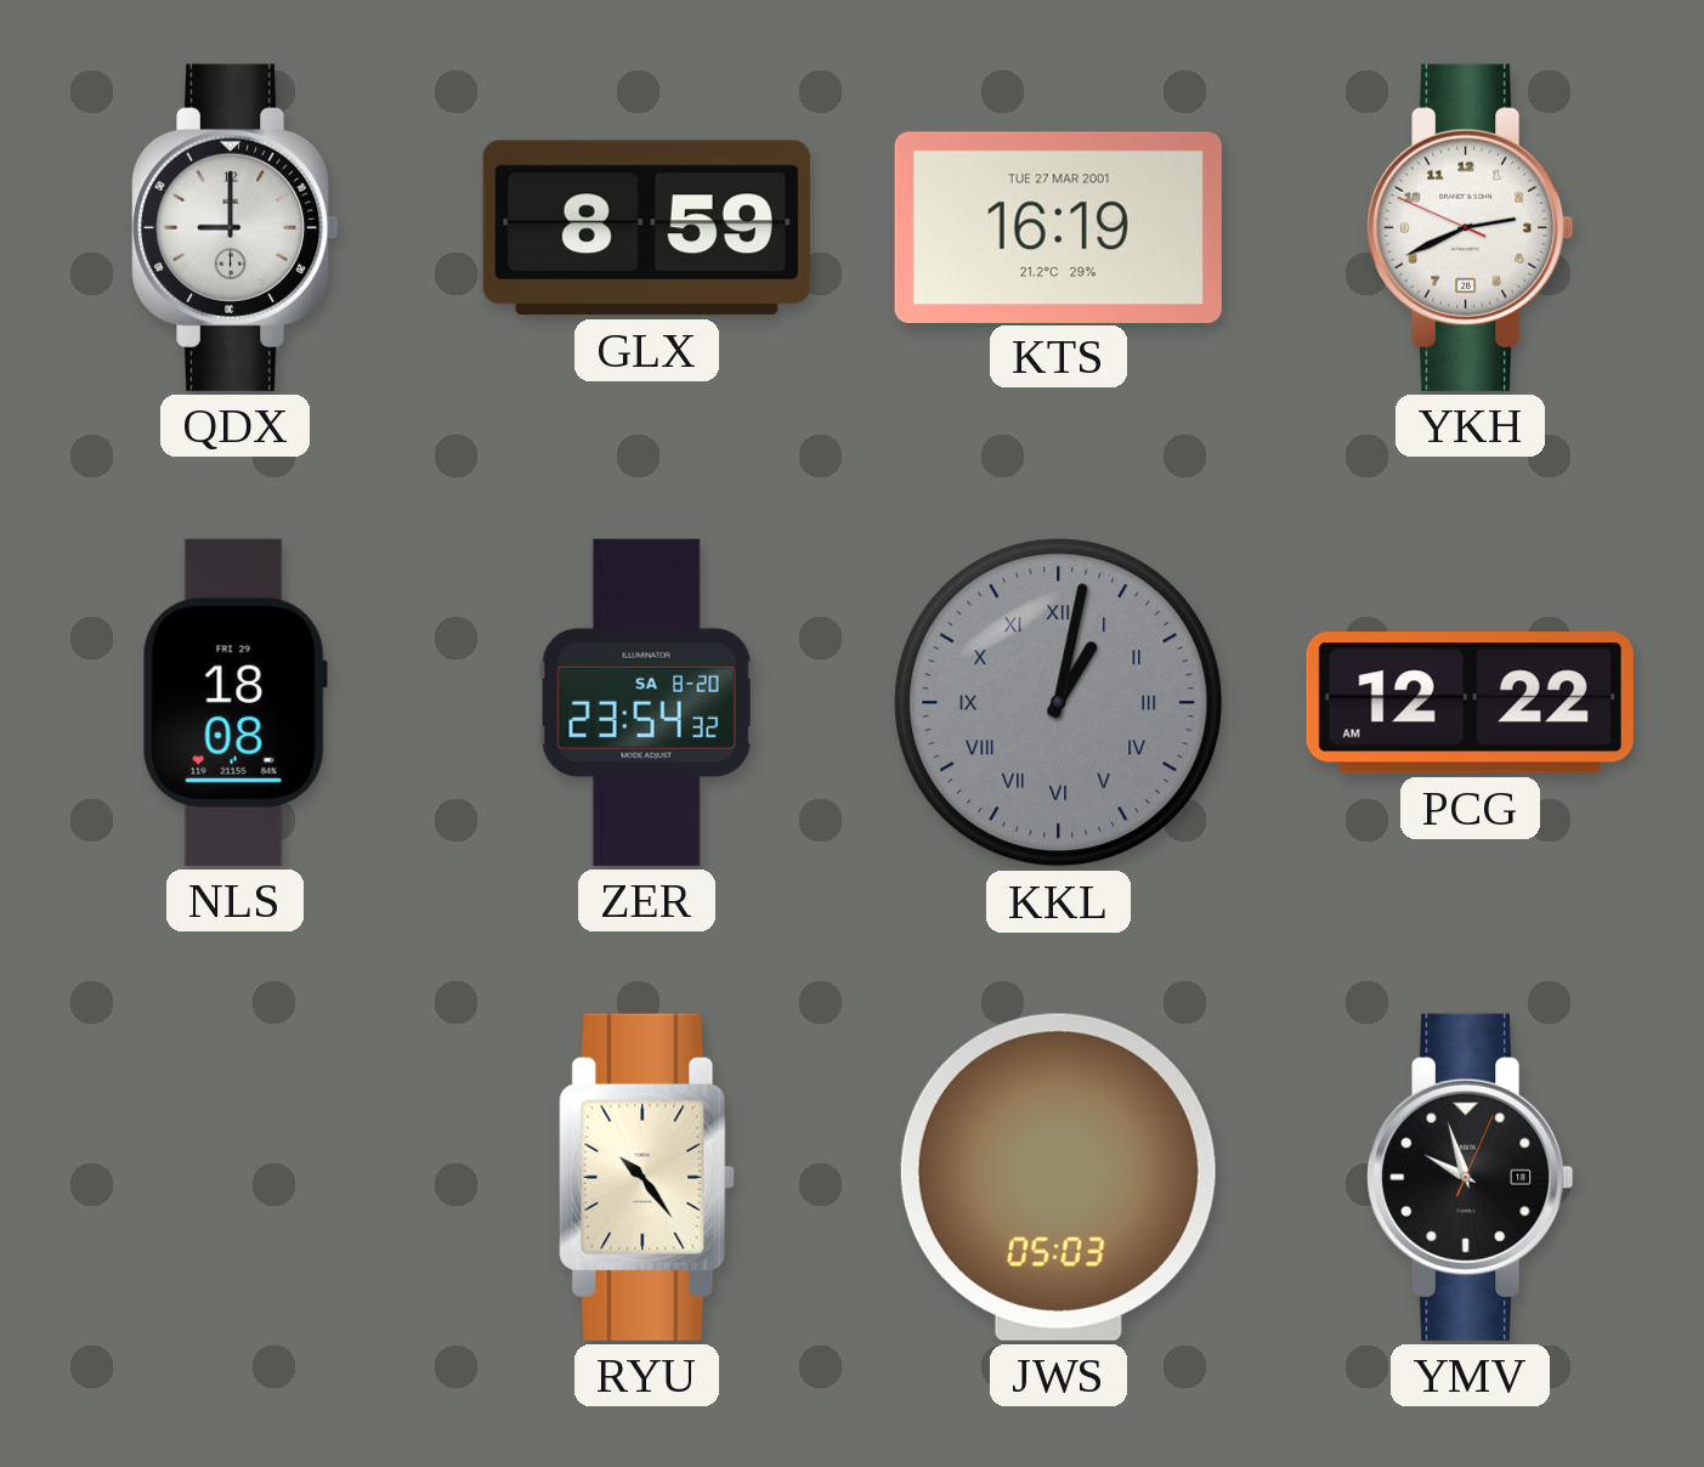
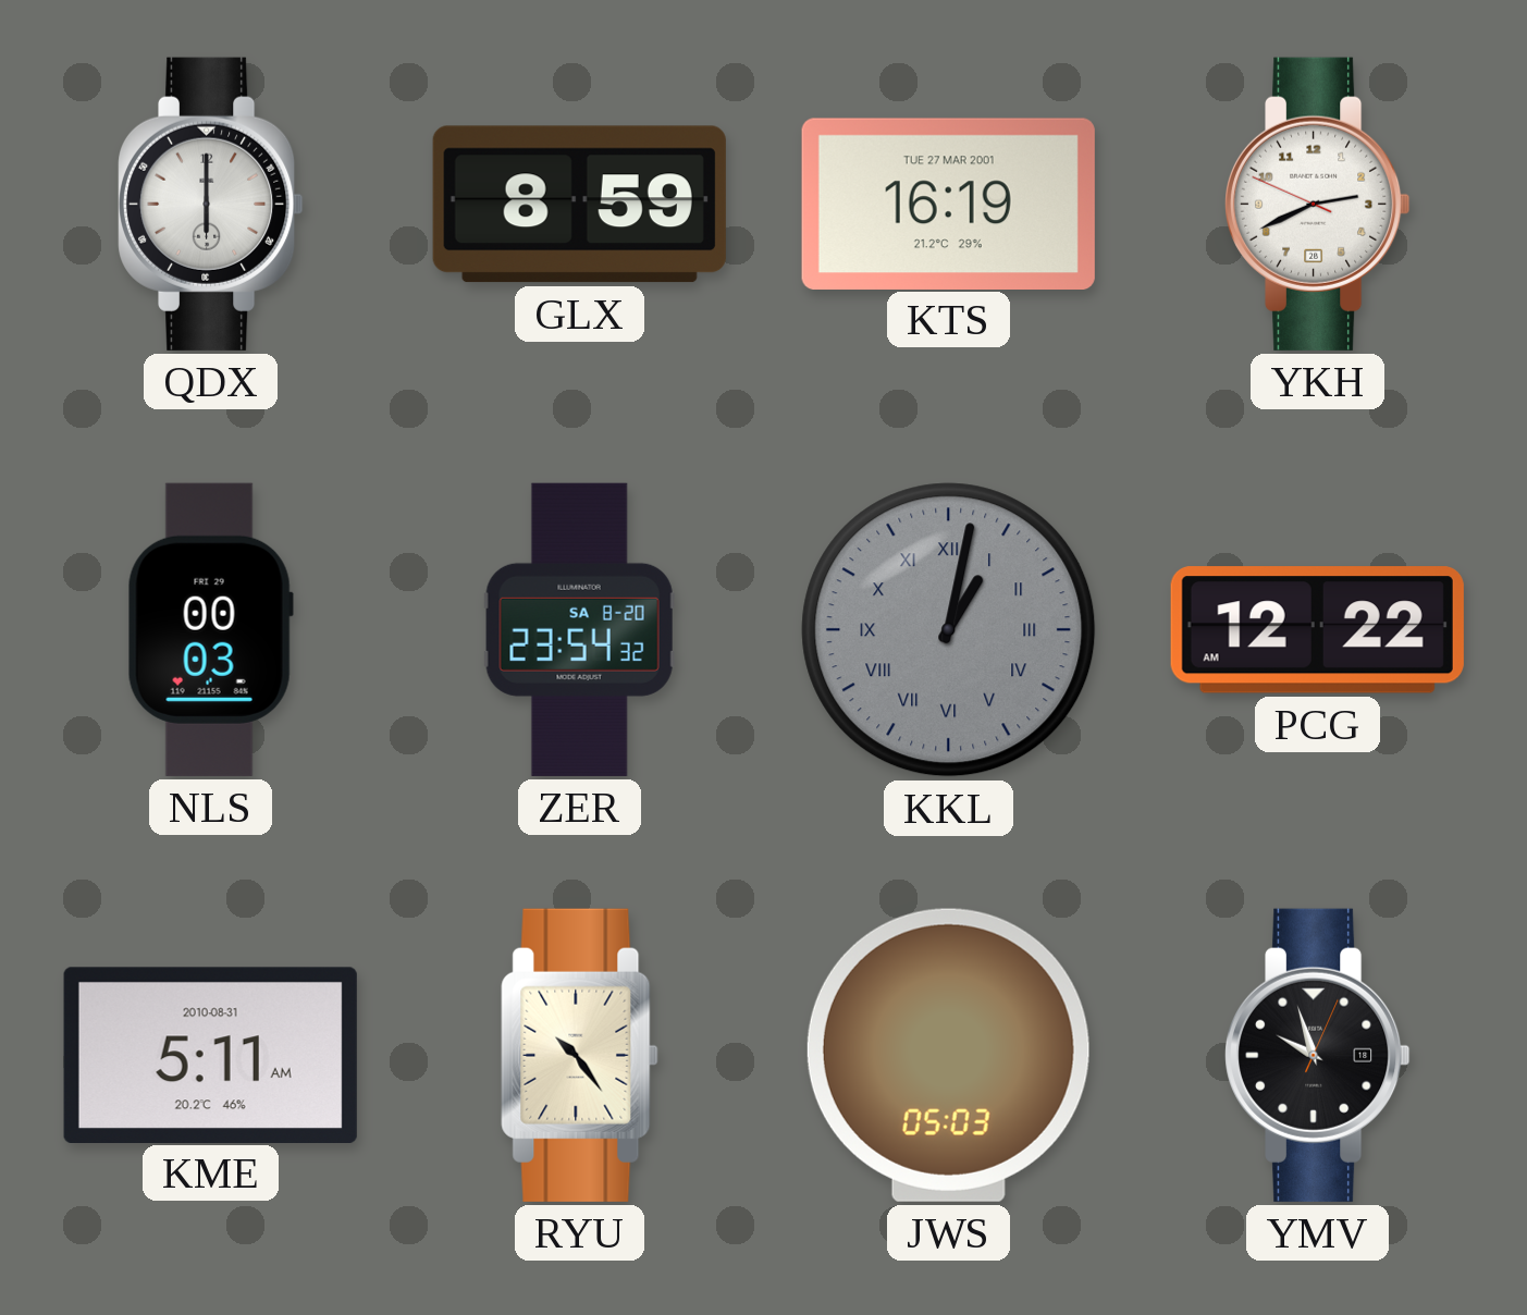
QDX: 9:00 -> 6:00
NLS: 18:08 -> 00:03
KME: none -> 5:11
